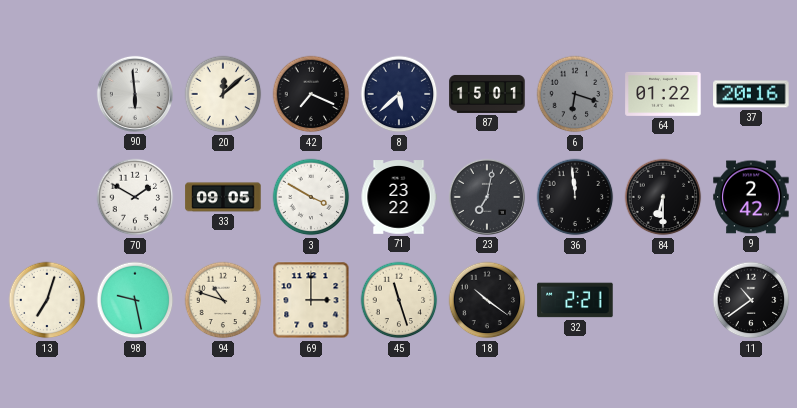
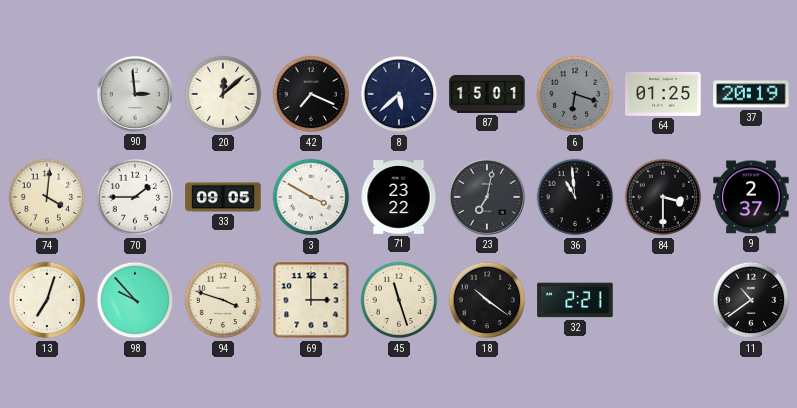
90: 5:59 -> 2:59
64: 01:22 -> 01:25
37: 20:16 -> 20:19
74: none -> 4:01
70: 1:50 -> 1:45
36: 11:59 -> 10:59
84: 6:30 -> 3:30
9: 2:42 -> 2:37
98: 9:28 -> 9:53
94: 10:48 -> 3:48
